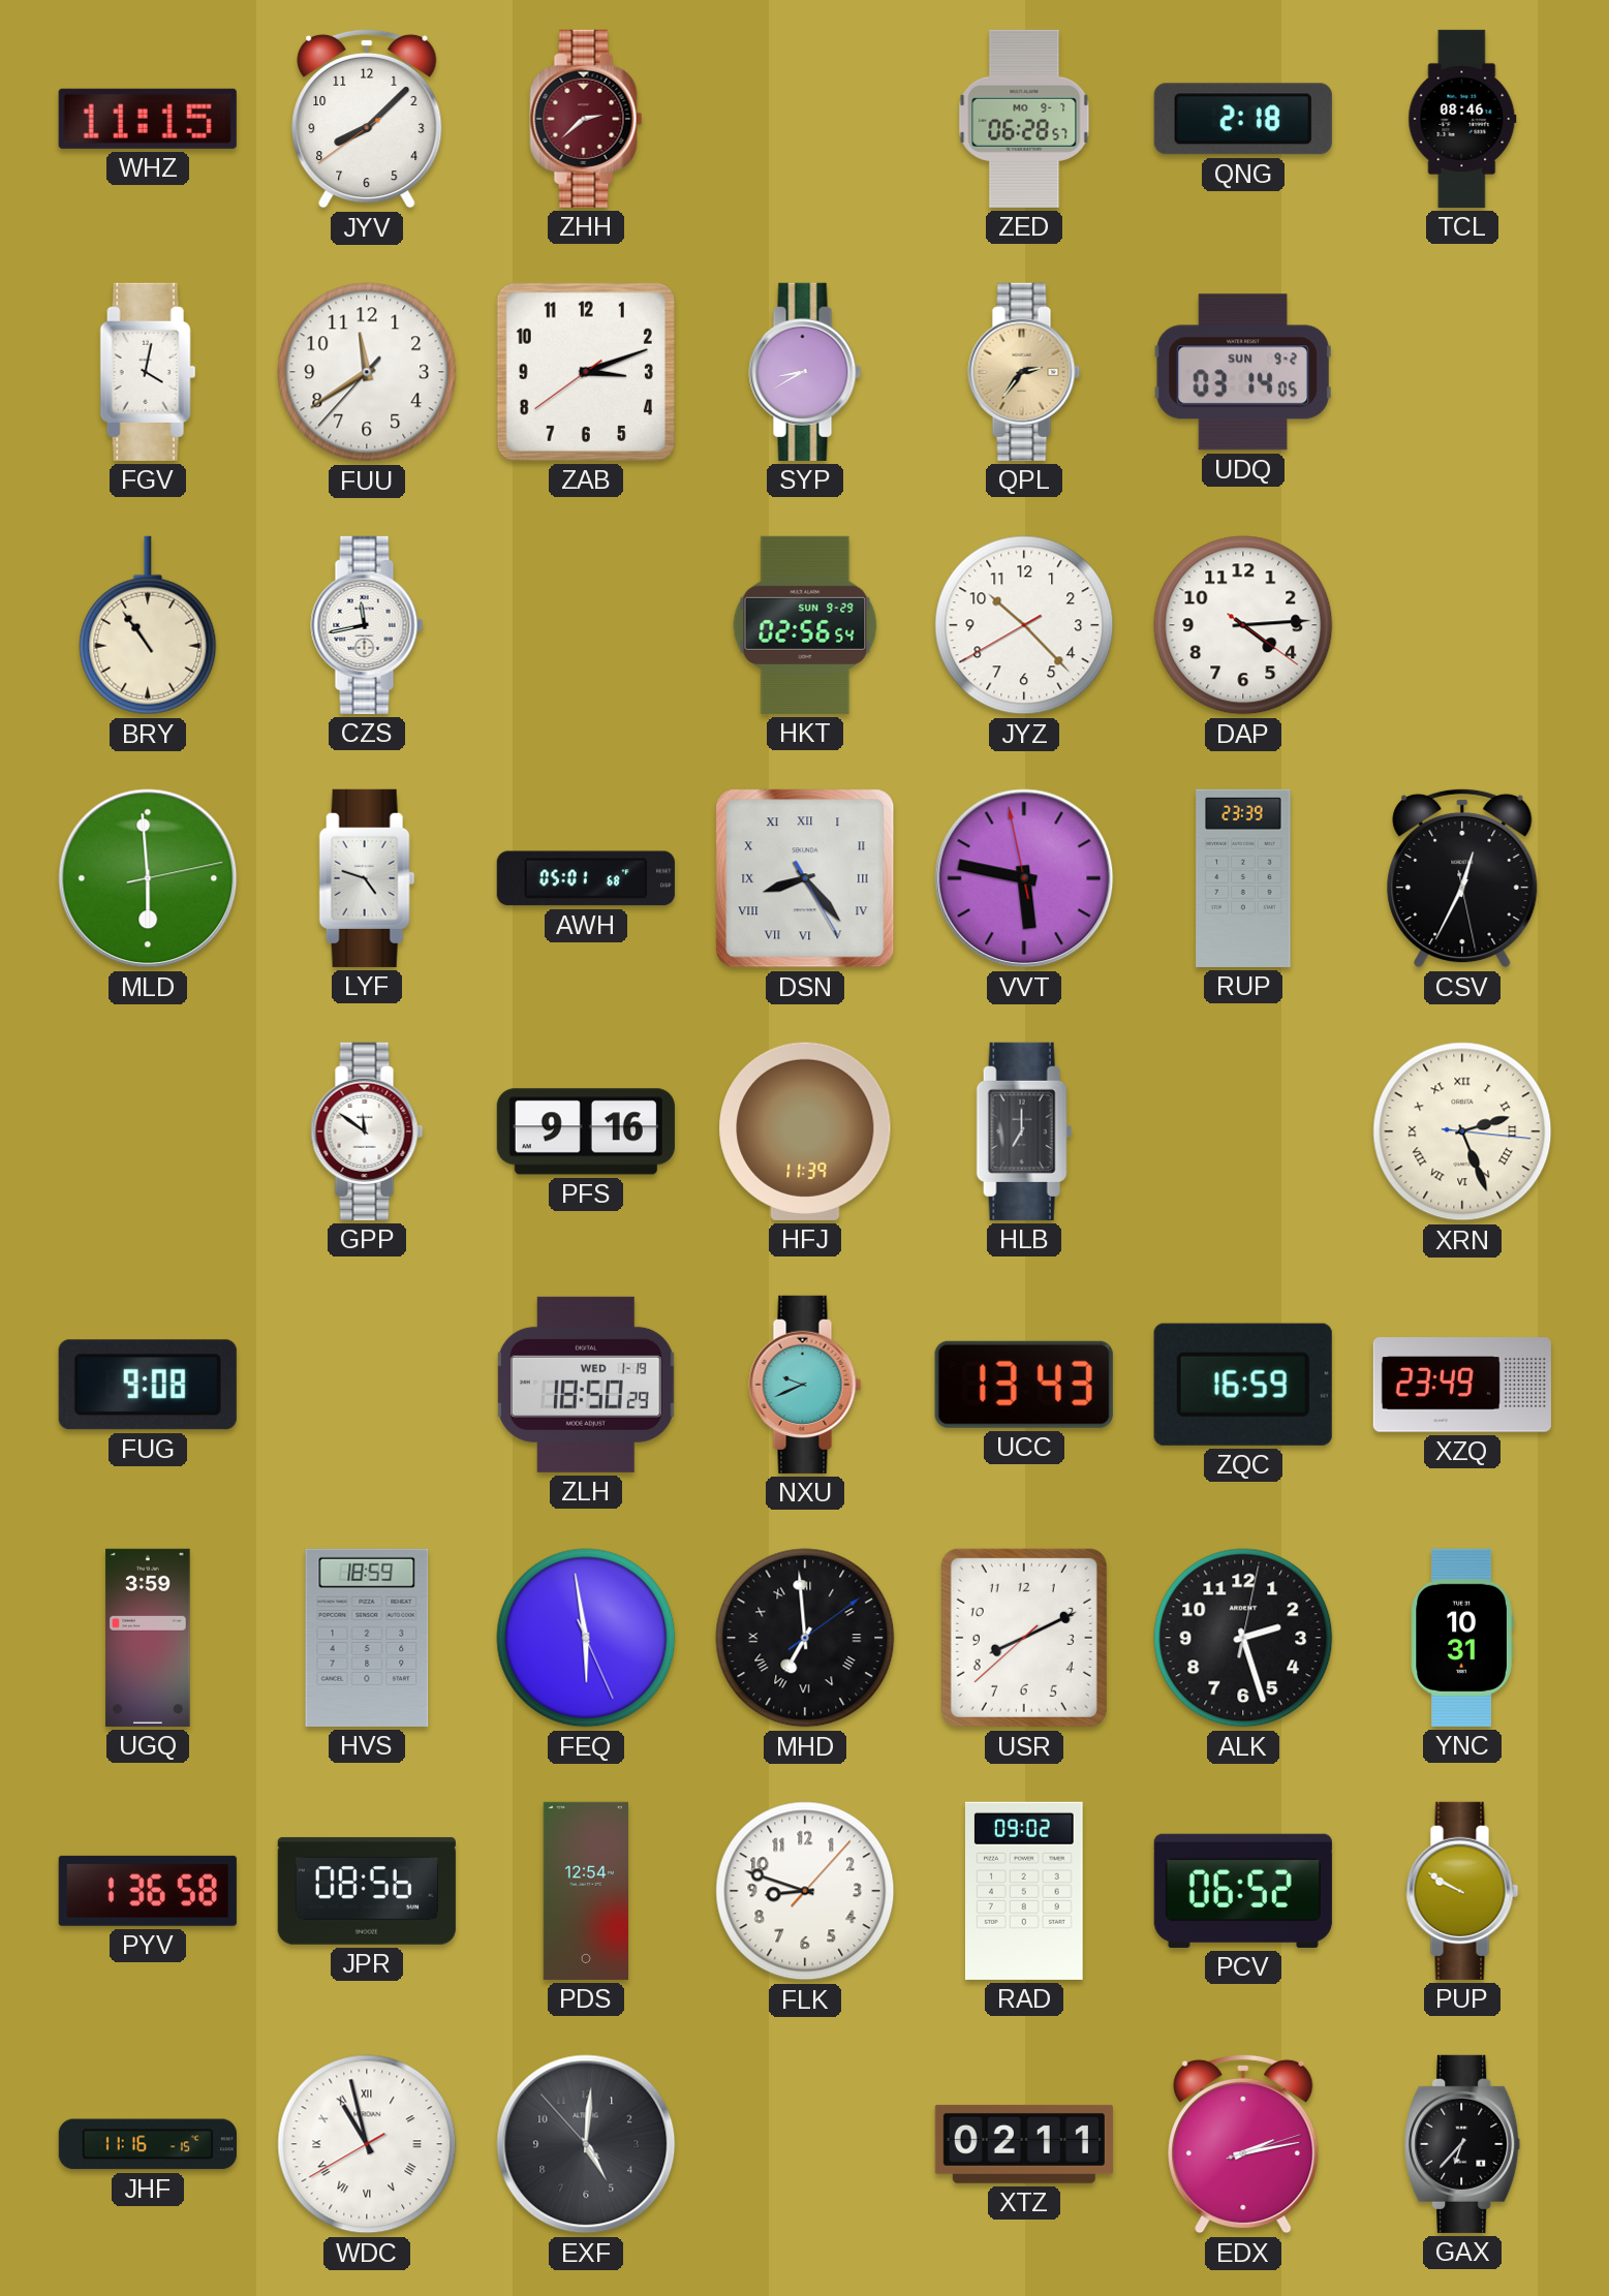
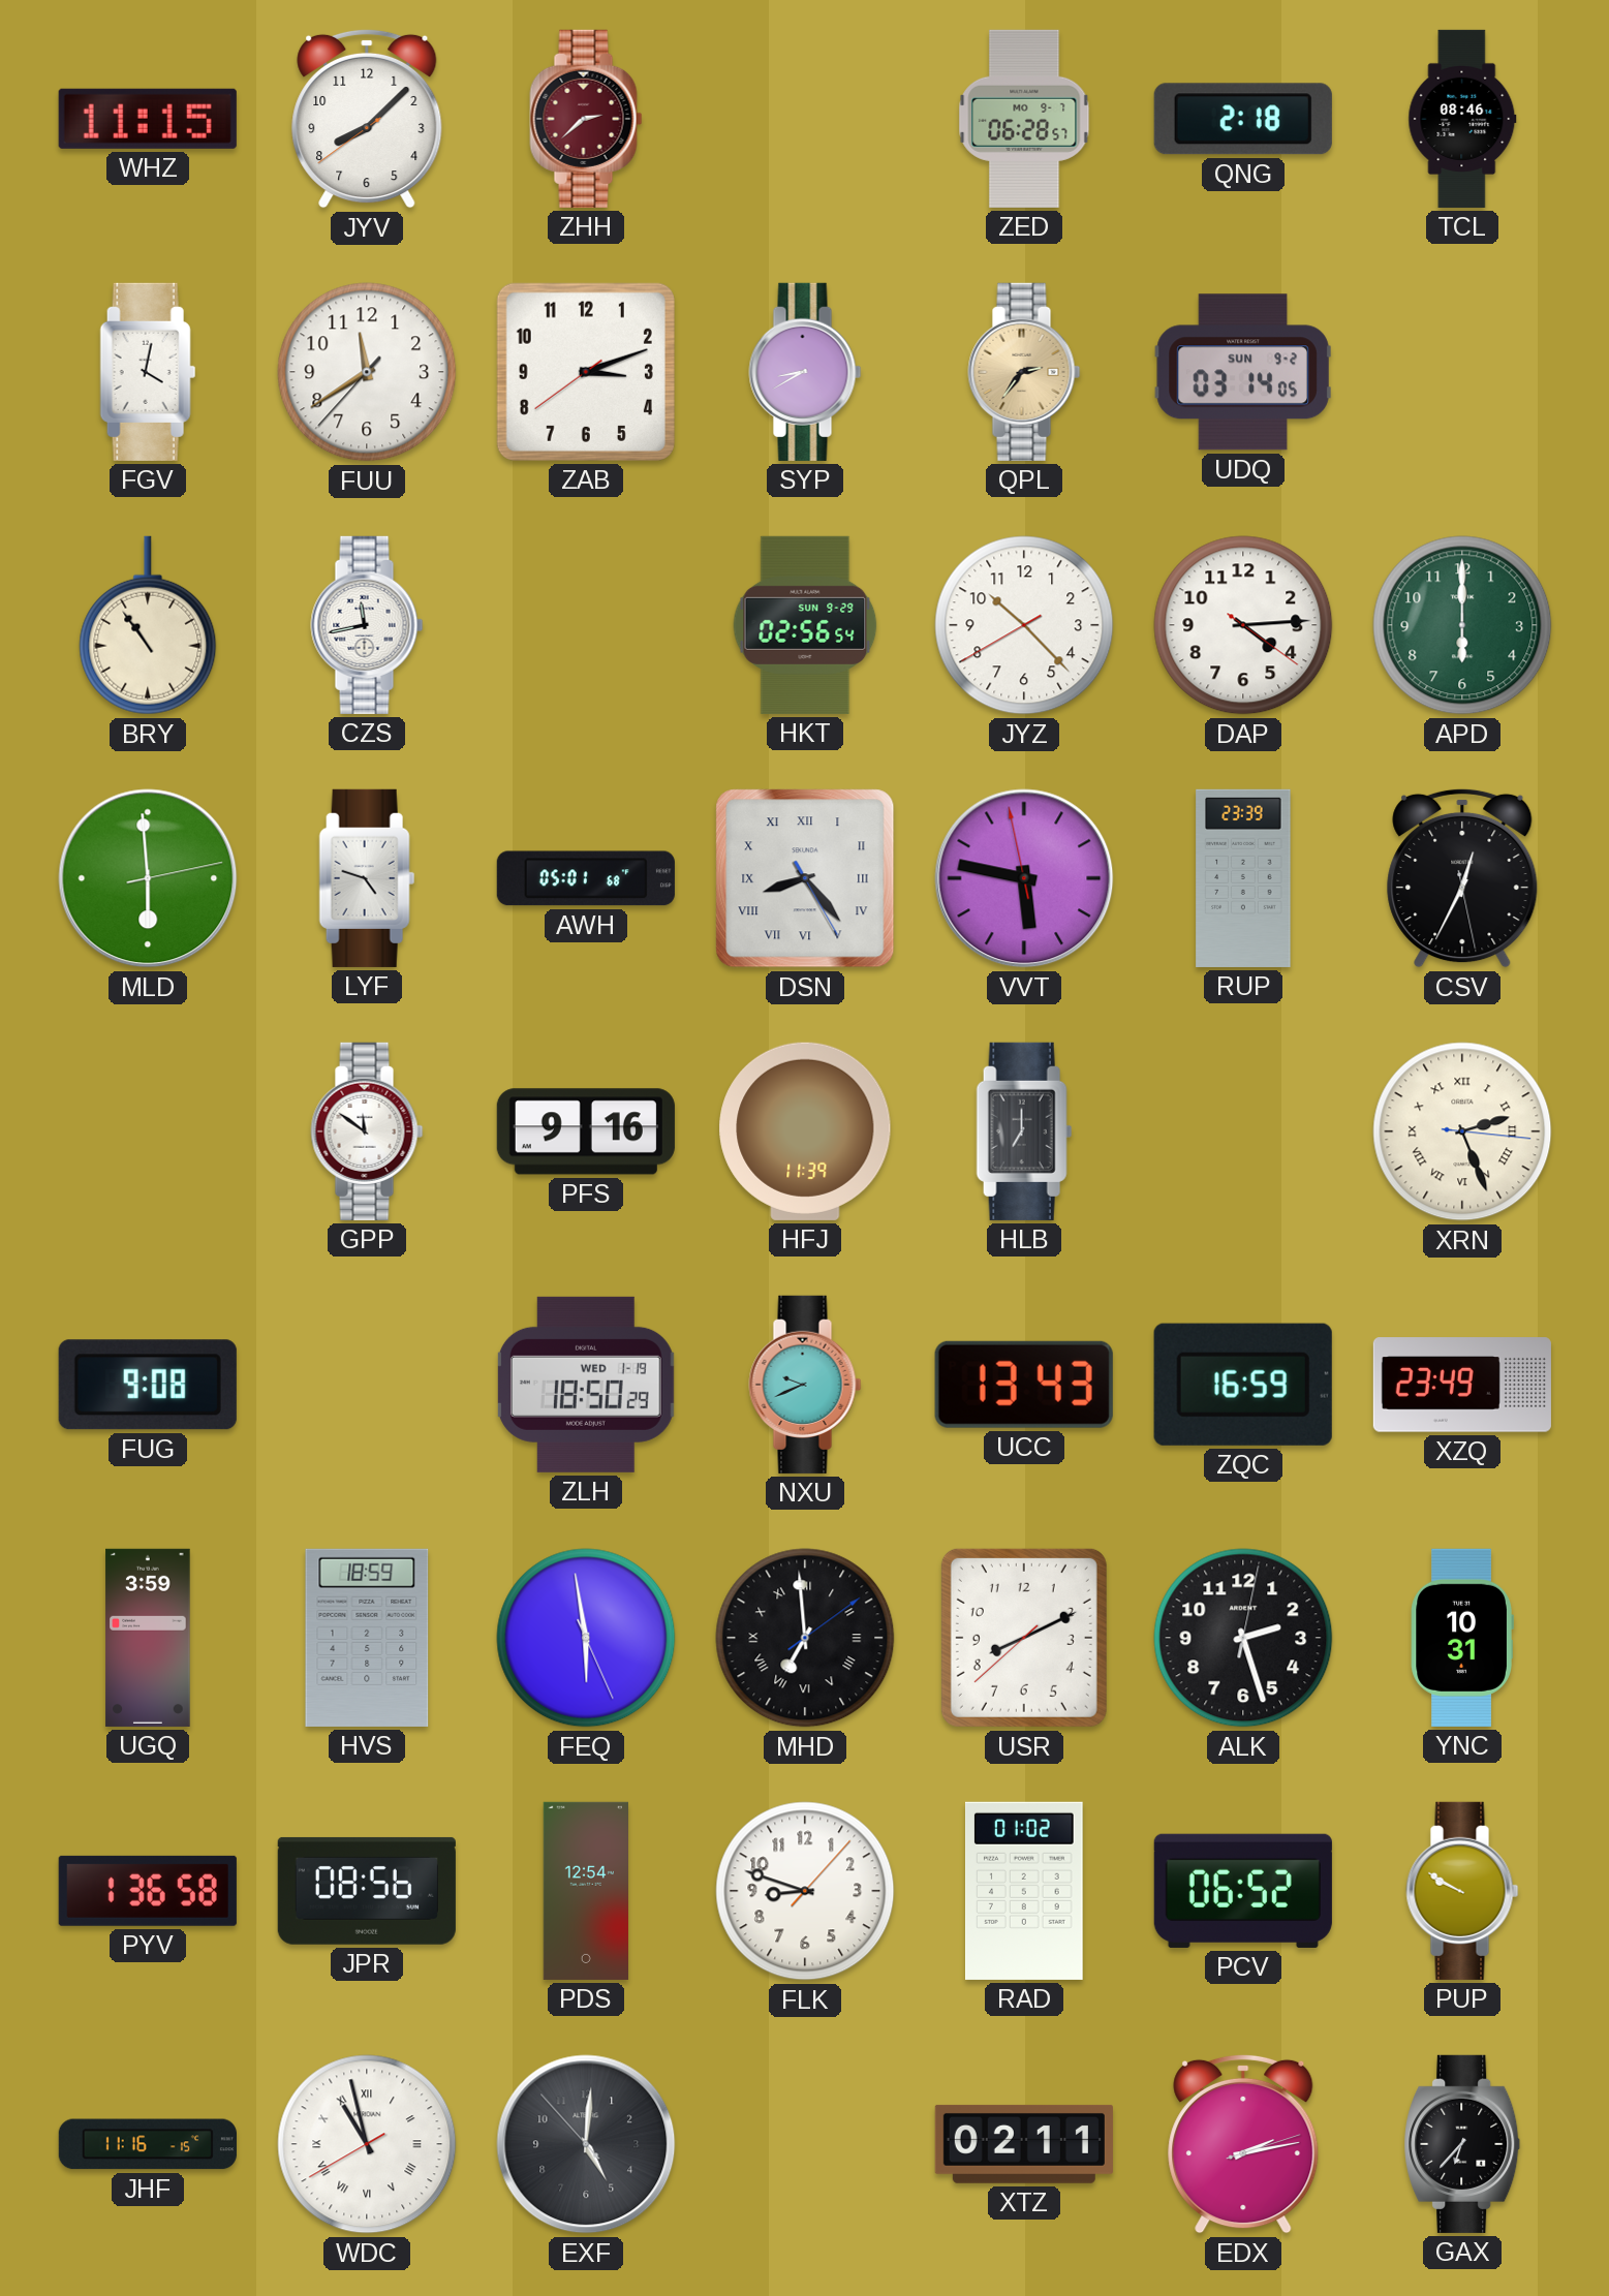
APD: none -> 6:00
RAD: 09:02 -> 01:02
